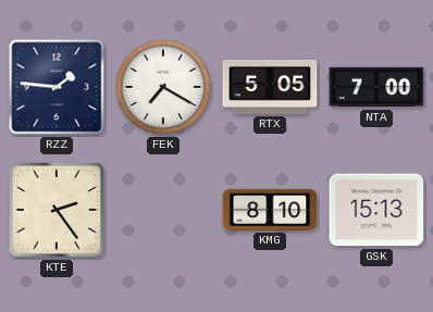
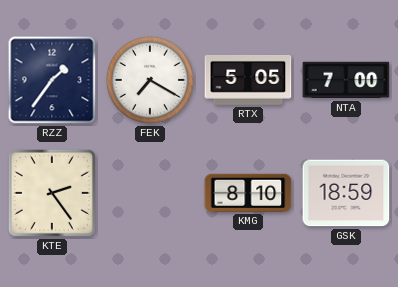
RZZ: 1:46 -> 1:36
GSK: 15:13 -> 18:59
